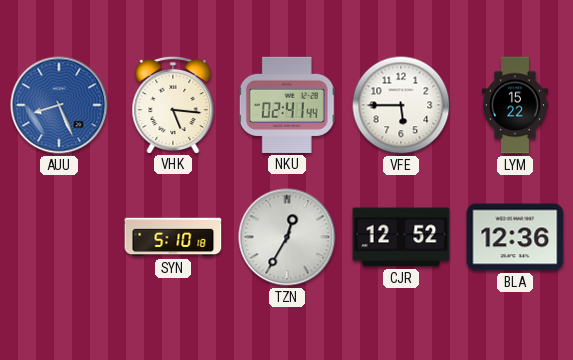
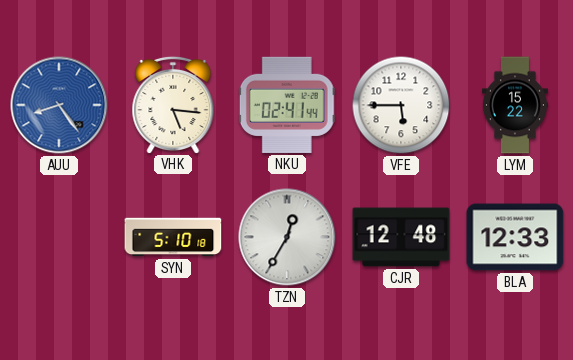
AUU: 8:26 -> 8:24
CJR: 12:52 -> 12:48
BLA: 12:36 -> 12:33
